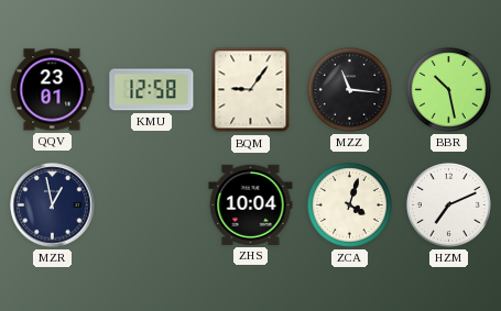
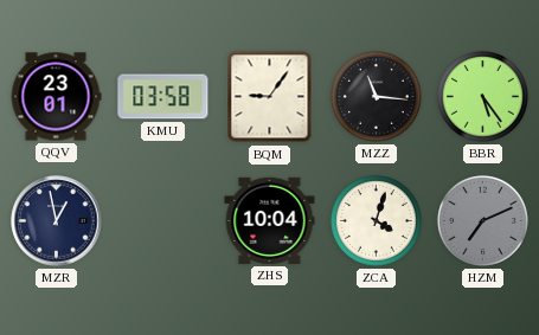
KMU: 12:58 -> 03:58
BBR: 10:28 -> 5:24
HZM dial: white -> grey
